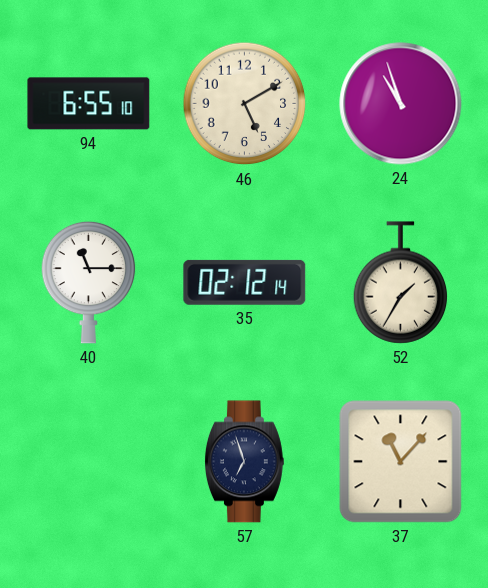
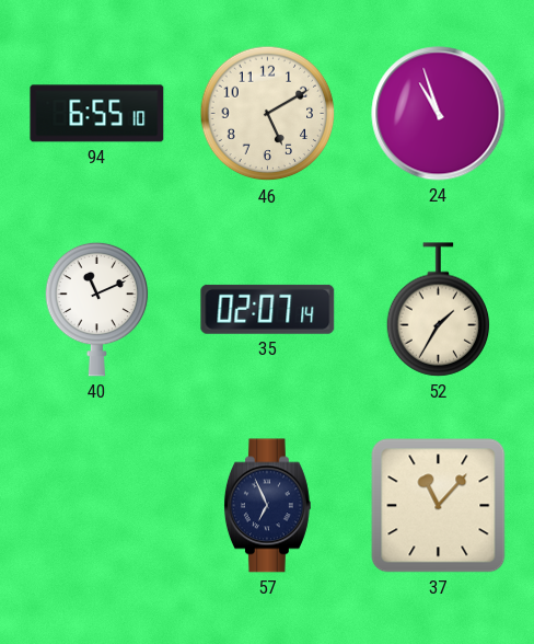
40: 11:15 -> 11:11
35: 02:12 -> 02:07
57: 6:57 -> 6:56
